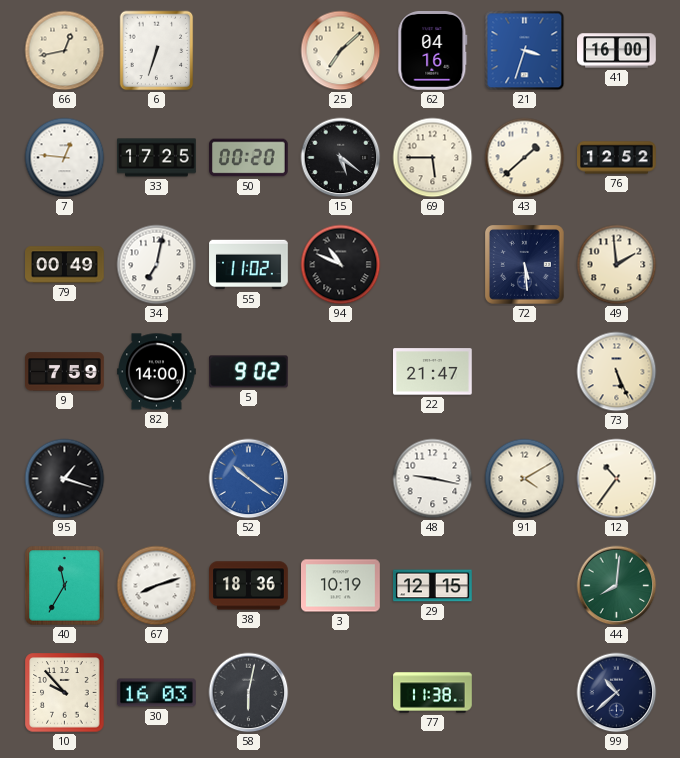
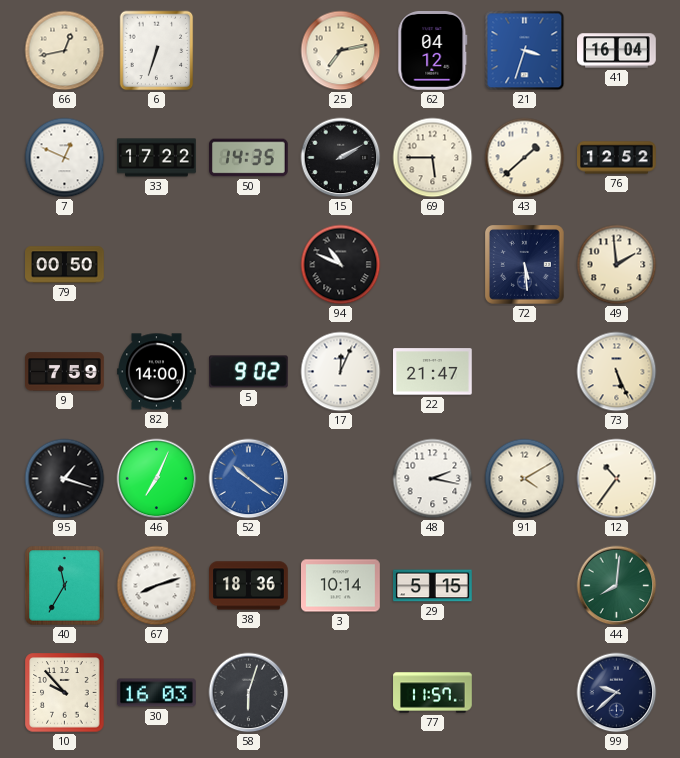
25: 7:08 -> 7:13
62: 04:16 -> 04:12
41: 16:00 -> 16:04
7: 12:46 -> 12:49
33: 17:25 -> 17:22
50: 00:20 -> 14:35
15: 5:21 -> 2:10
79: 00:49 -> 00:50
34: 7:02 -> none
55: 11:02 -> none
17: none -> 12:04
46: none -> 7:04
48: 9:17 -> 2:17
3: 10:19 -> 10:14
29: 12:15 -> 5:15
58: 6:02 -> 6:03
77: 11:38 -> 11:57
99: 10:38 -> 9:38
